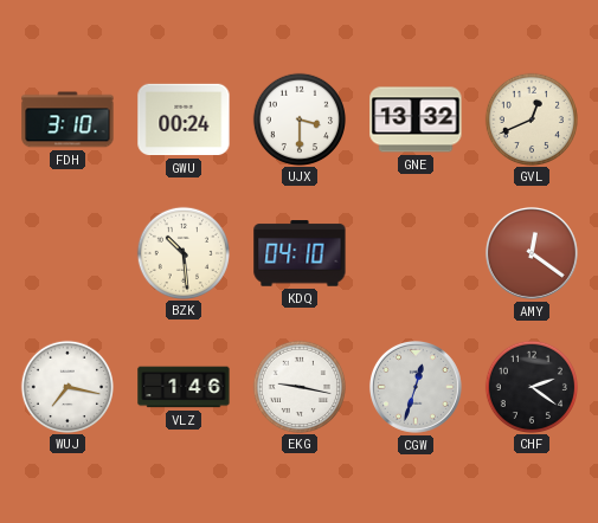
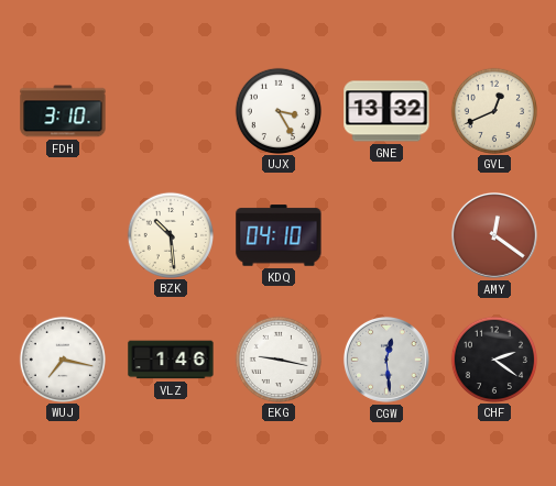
GWU: 00:24 -> none
UJX: 3:30 -> 3:25
CGW: 12:33 -> 12:29
